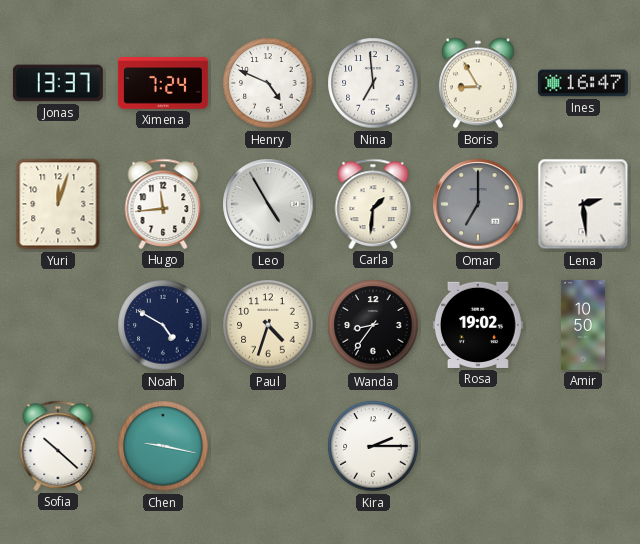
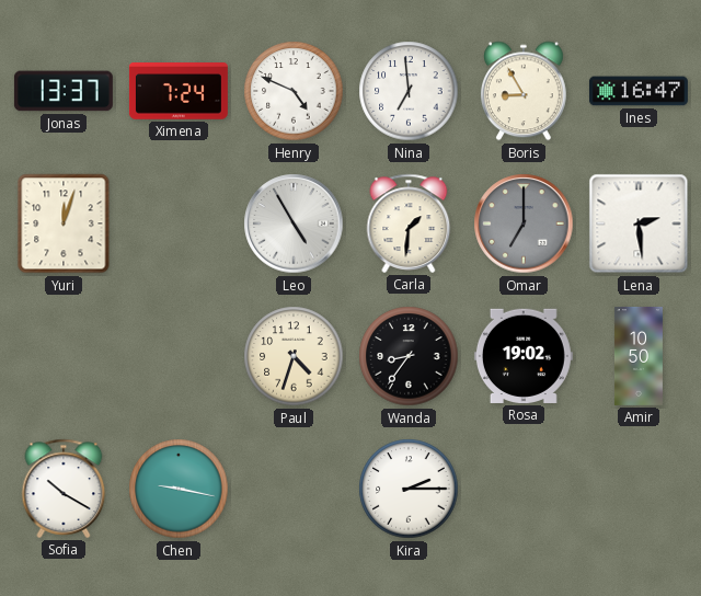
Hugo: 11:44 -> none
Noah: 4:50 -> none
Sofia: 10:22 -> 10:20
